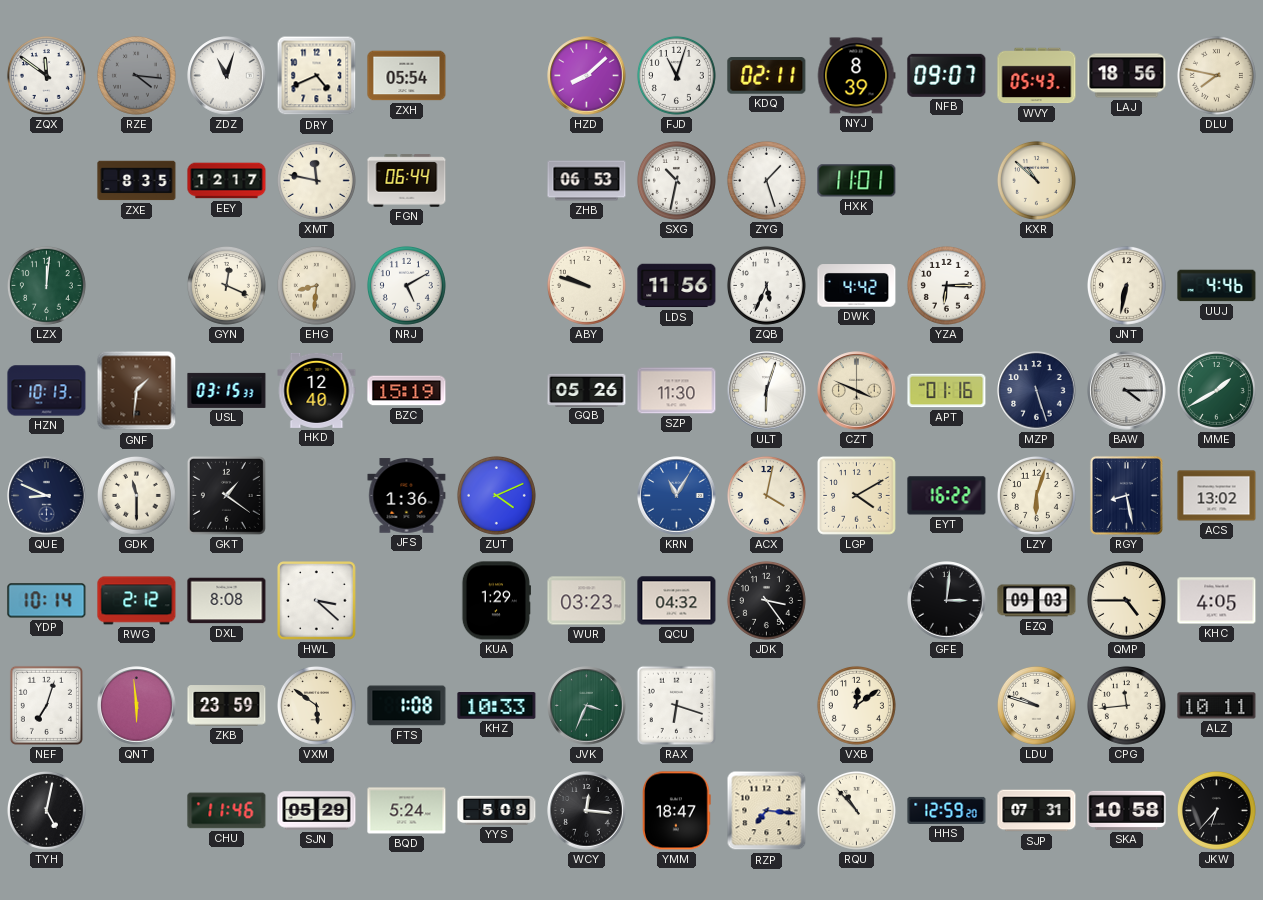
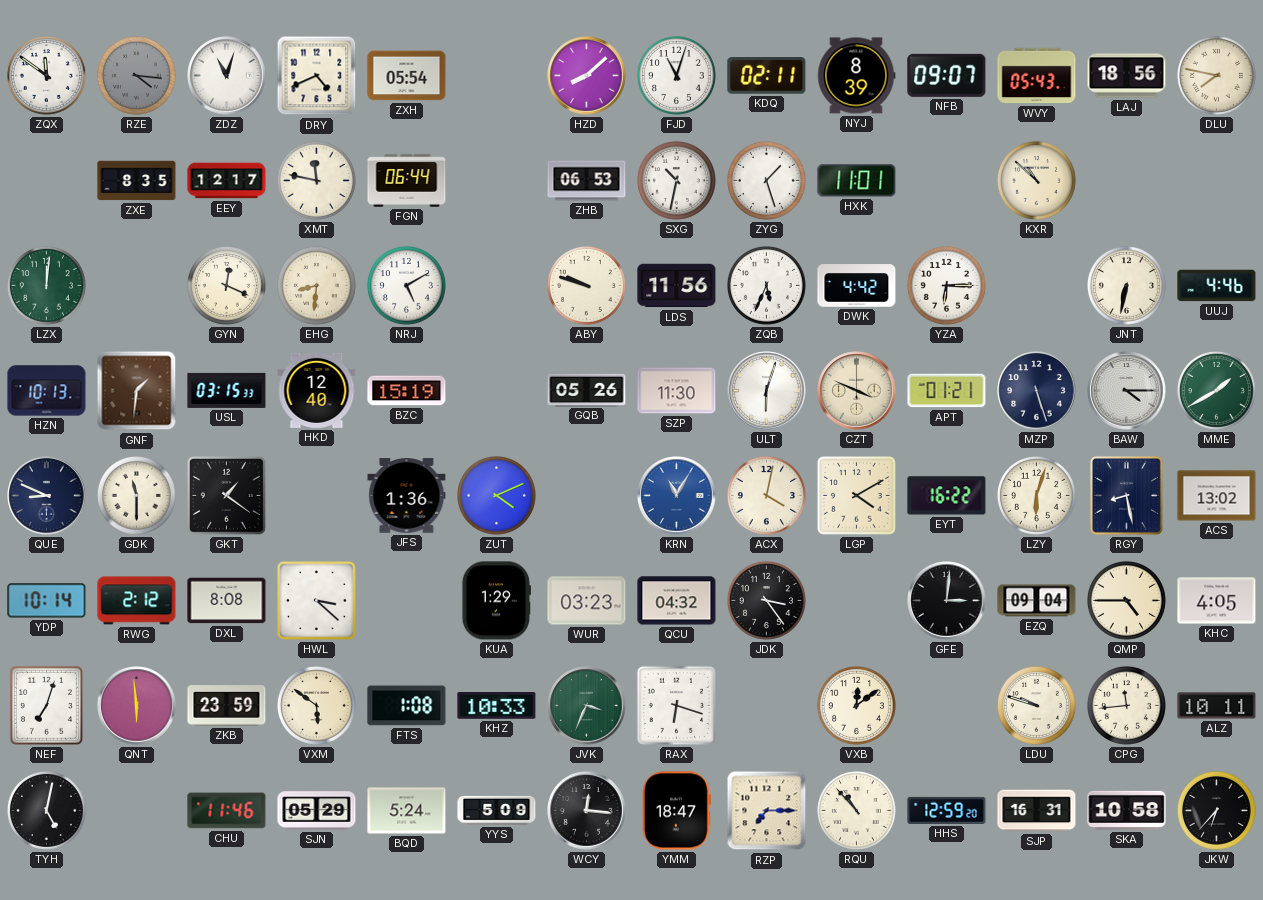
APT: 01:16 -> 01:21
EZQ: 09:03 -> 09:04
RZP: 7:16 -> 7:15
SJP: 07:31 -> 16:31
